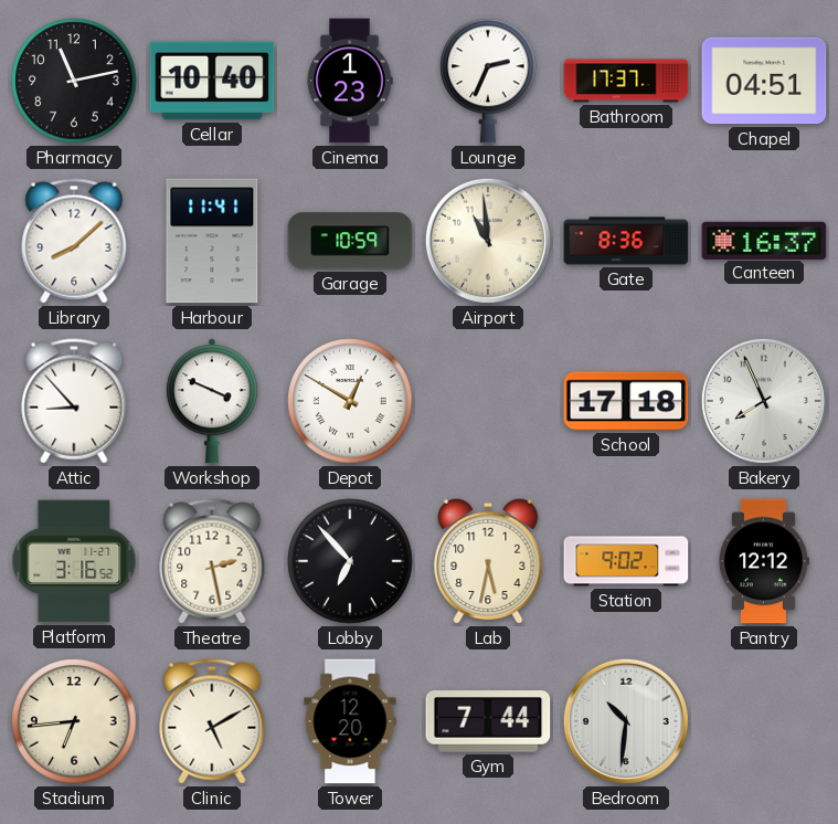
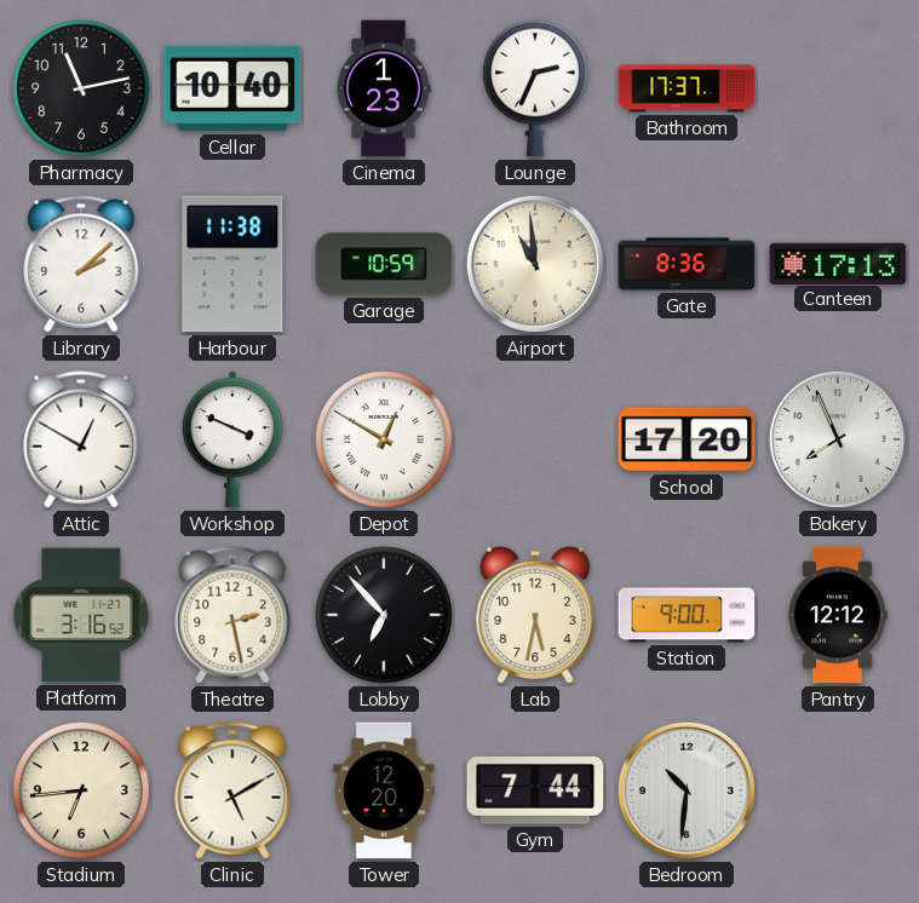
Chapel: 04:51 -> none
Library: 8:08 -> 2:08
Harbour: 11:41 -> 11:38
Canteen: 16:37 -> 17:13
Attic: 8:53 -> 12:50
School: 17:18 -> 17:20
Station: 9:02 -> 9:00
